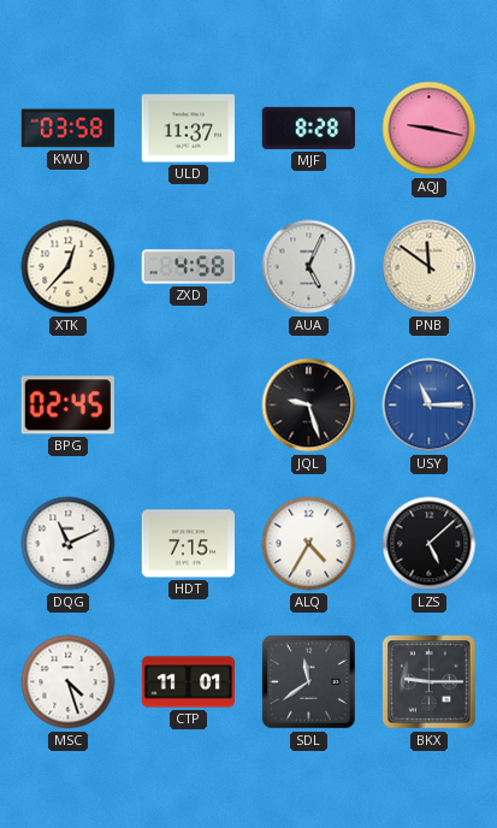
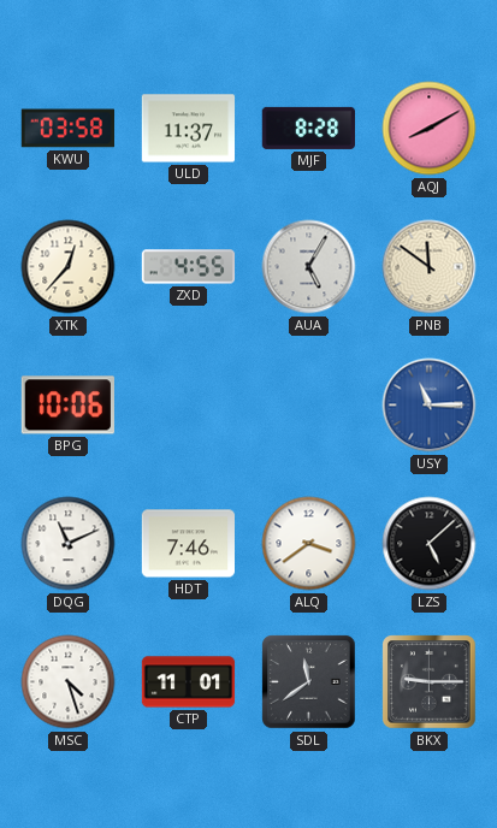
AQJ: 9:17 -> 8:10
ZXD: 4:58 -> 4:55
AUA: 5:04 -> 5:05
BPG: 02:45 -> 10:06
JQL: 9:27 -> none
HDT: 7:15 -> 7:46
ALQ: 4:35 -> 3:39
